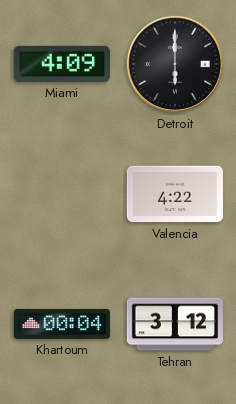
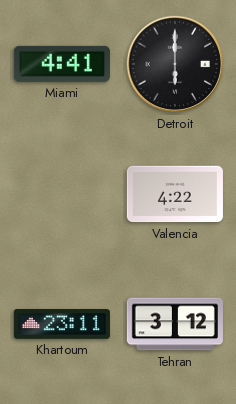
Miami: 4:09 -> 4:41
Khartoum: 00:04 -> 23:11
